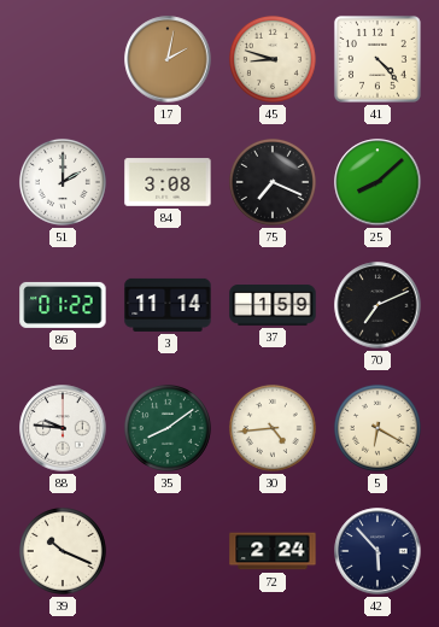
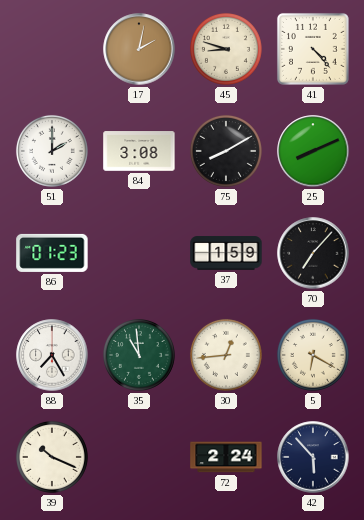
75: 7:19 -> 8:10
25: 8:08 -> 8:11
86: 01:22 -> 01:23
3: 11:14 -> none
70: 7:11 -> 7:07
88: 9:46 -> 7:25
35: 8:09 -> 10:59
30: 4:44 -> 12:44
